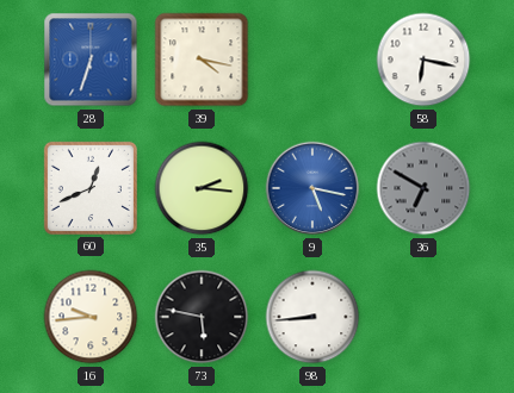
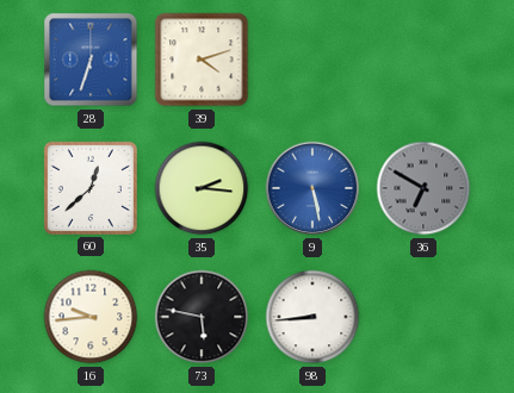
39: 4:17 -> 4:12
58: 6:17 -> none
60: 12:41 -> 12:38
9: 5:17 -> 5:28
